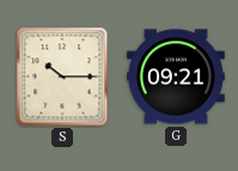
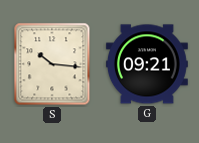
S: 10:15 -> 10:16
